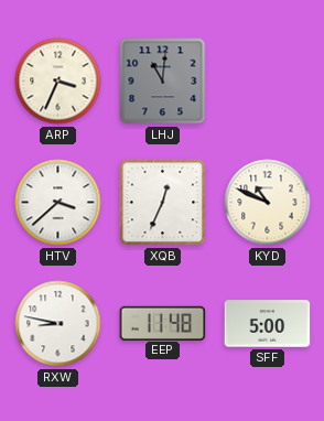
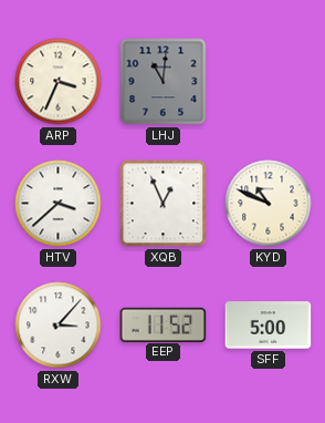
XQB: 12:34 -> 12:56
RXW: 8:47 -> 3:07
EEP: 11:48 -> 11:52
